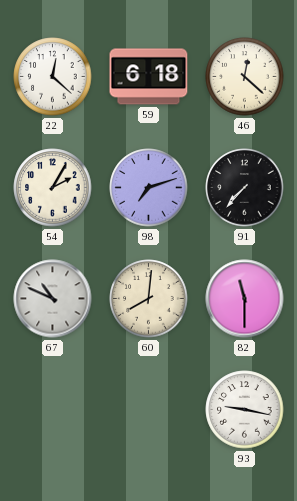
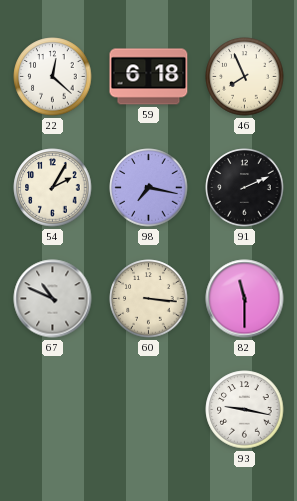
46: 12:22 -> 7:56
98: 7:12 -> 7:17
91: 7:37 -> 2:11
60: 8:01 -> 3:16
